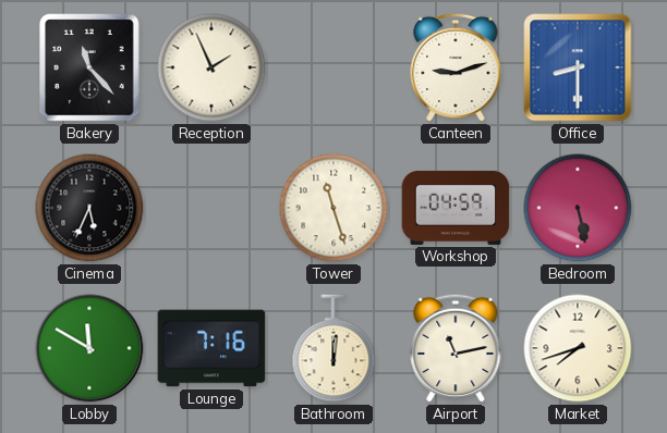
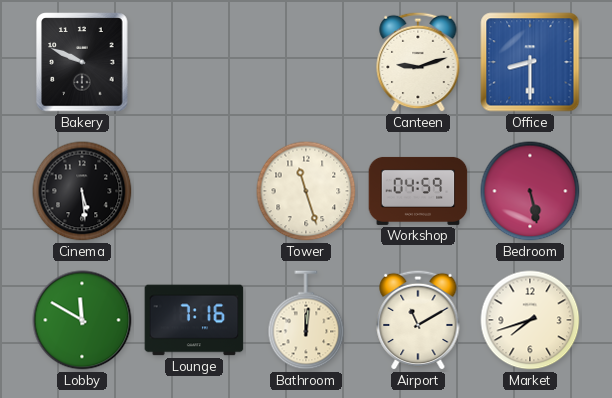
Bakery: 11:23 -> 9:49
Reception: 1:56 -> none
Cinema: 5:34 -> 5:29
Airport: 11:13 -> 11:10
